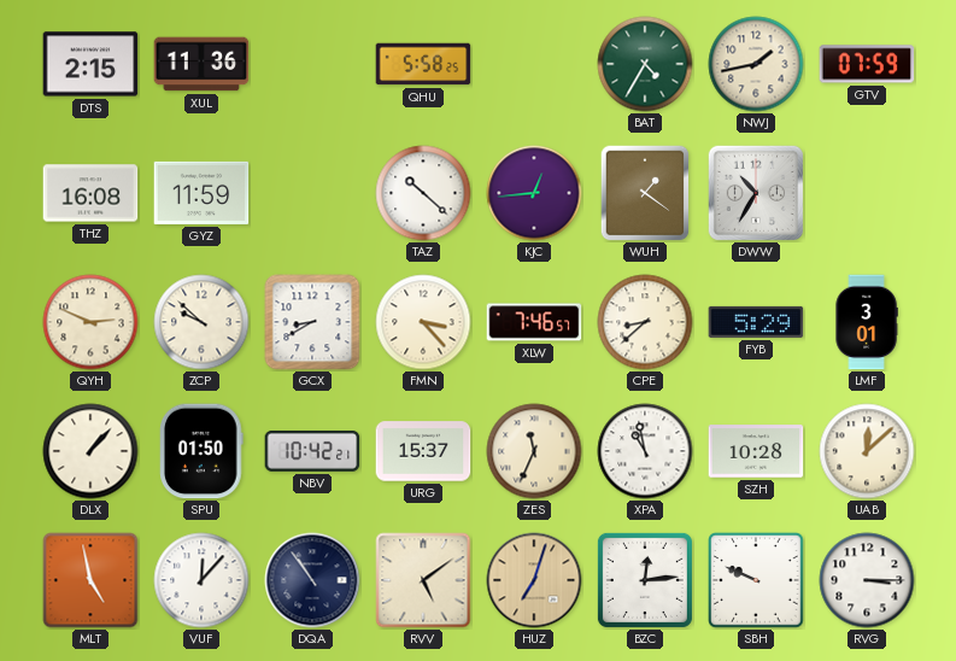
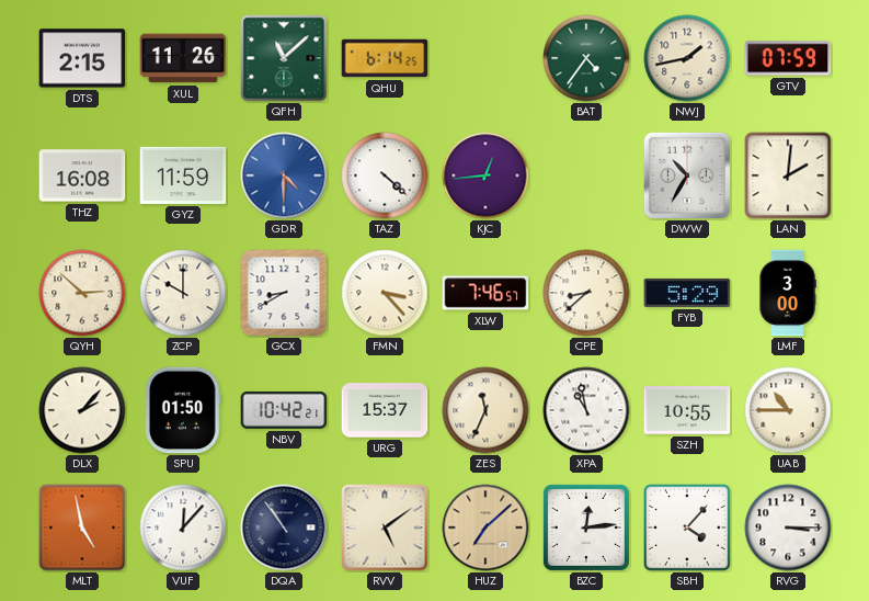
XUL: 11:36 -> 11:26
QFH: none -> 11:08
QHU: 5:58 -> 6:14
BAT: 4:35 -> 4:36
GDR: none -> 4:30
TAZ: 10:22 -> 4:22
WUH: 1:21 -> none
LAN: none -> 2:01
QYH: 2:49 -> 2:52
ZCP: 9:52 -> 10:00
LMF: 3:01 -> 3:00
DLX: 1:07 -> 2:07
SZH: 10:28 -> 10:55
UAB: 12:08 -> 10:45
HUZ: 7:03 -> 7:08
SBH: 9:49 -> 4:07
